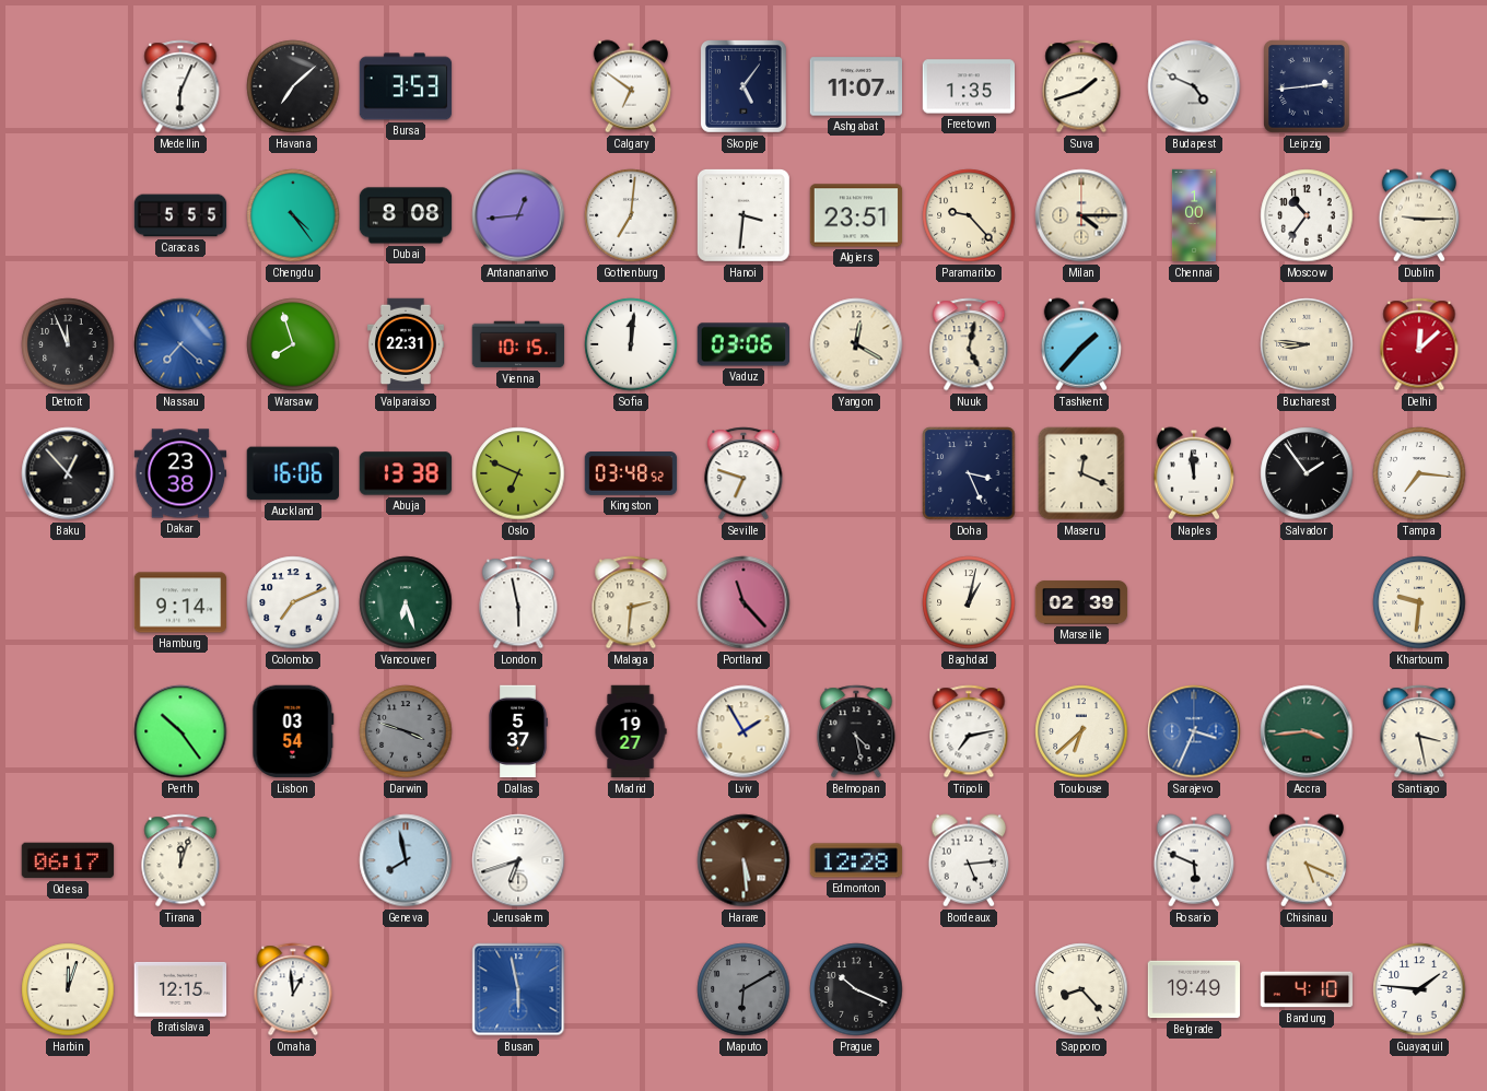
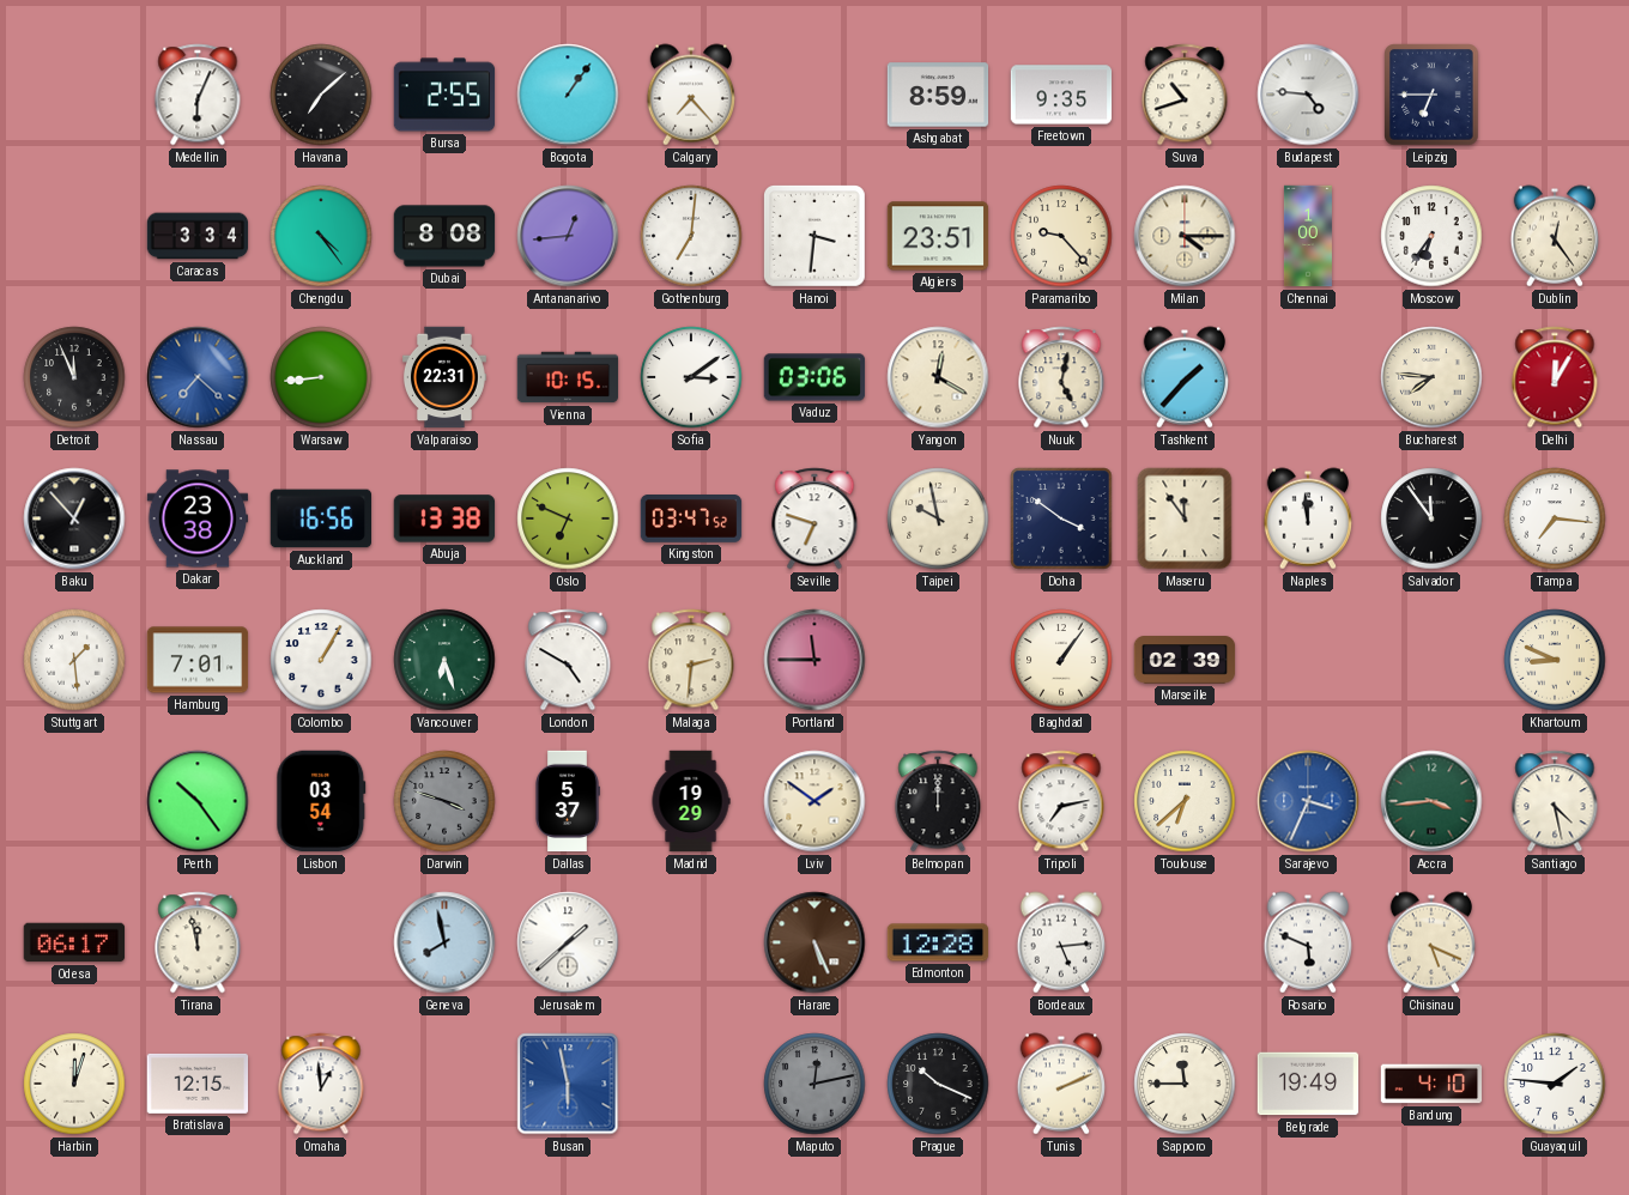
Bursa: 3:53 -> 2:55
Bogota: none -> 1:06
Calgary: 6:51 -> 7:23
Skopje: 5:06 -> none
Ashgabat: 11:07 -> 8:59
Freetown: 1:35 -> 9:35
Suva: 1:42 -> 10:42
Budapest: 4:49 -> 4:46
Leipzig: 2:44 -> 6:45
Caracas: 5:55 -> 3:34
Moscow: 10:36 -> 6:36
Dublin: 9:15 -> 12:24
Warsaw: 7:57 -> 8:44
Sofia: 12:01 -> 3:09
Bucharest: 8:46 -> 7:46
Delhi: 12:08 -> 12:05
Auckland: 16:06 -> 16:56
Kingston: 03:48 -> 03:47
Taipei: none -> 9:58
Doha: 3:26 -> 3:51
Maseru: 12:19 -> 11:54
Salvador: 1:54 -> 11:54
Stuttgart: none -> 1:29
Hamburg: 9:14 -> 7:01
Colombo: 7:11 -> 1:05
London: 5:58 -> 4:50
Portland: 11:23 -> 11:45
Baghdad: 1:02 -> 1:06
Khartoum: 9:31 -> 8:49
Madrid: 19:27 -> 19:29
Lviv: 1:55 -> 1:51
Belmopan: 4:28 -> 12:00
Santiago: 3:28 -> 4:28
Tirana: 12:03 -> 11:58
Jerusalem: 6:42 -> 1:38
Harare: 5:29 -> 5:26
Maputo: 6:10 -> 12:13
Tunis: none -> 2:11
Sapporo: 8:23 -> 11:45
